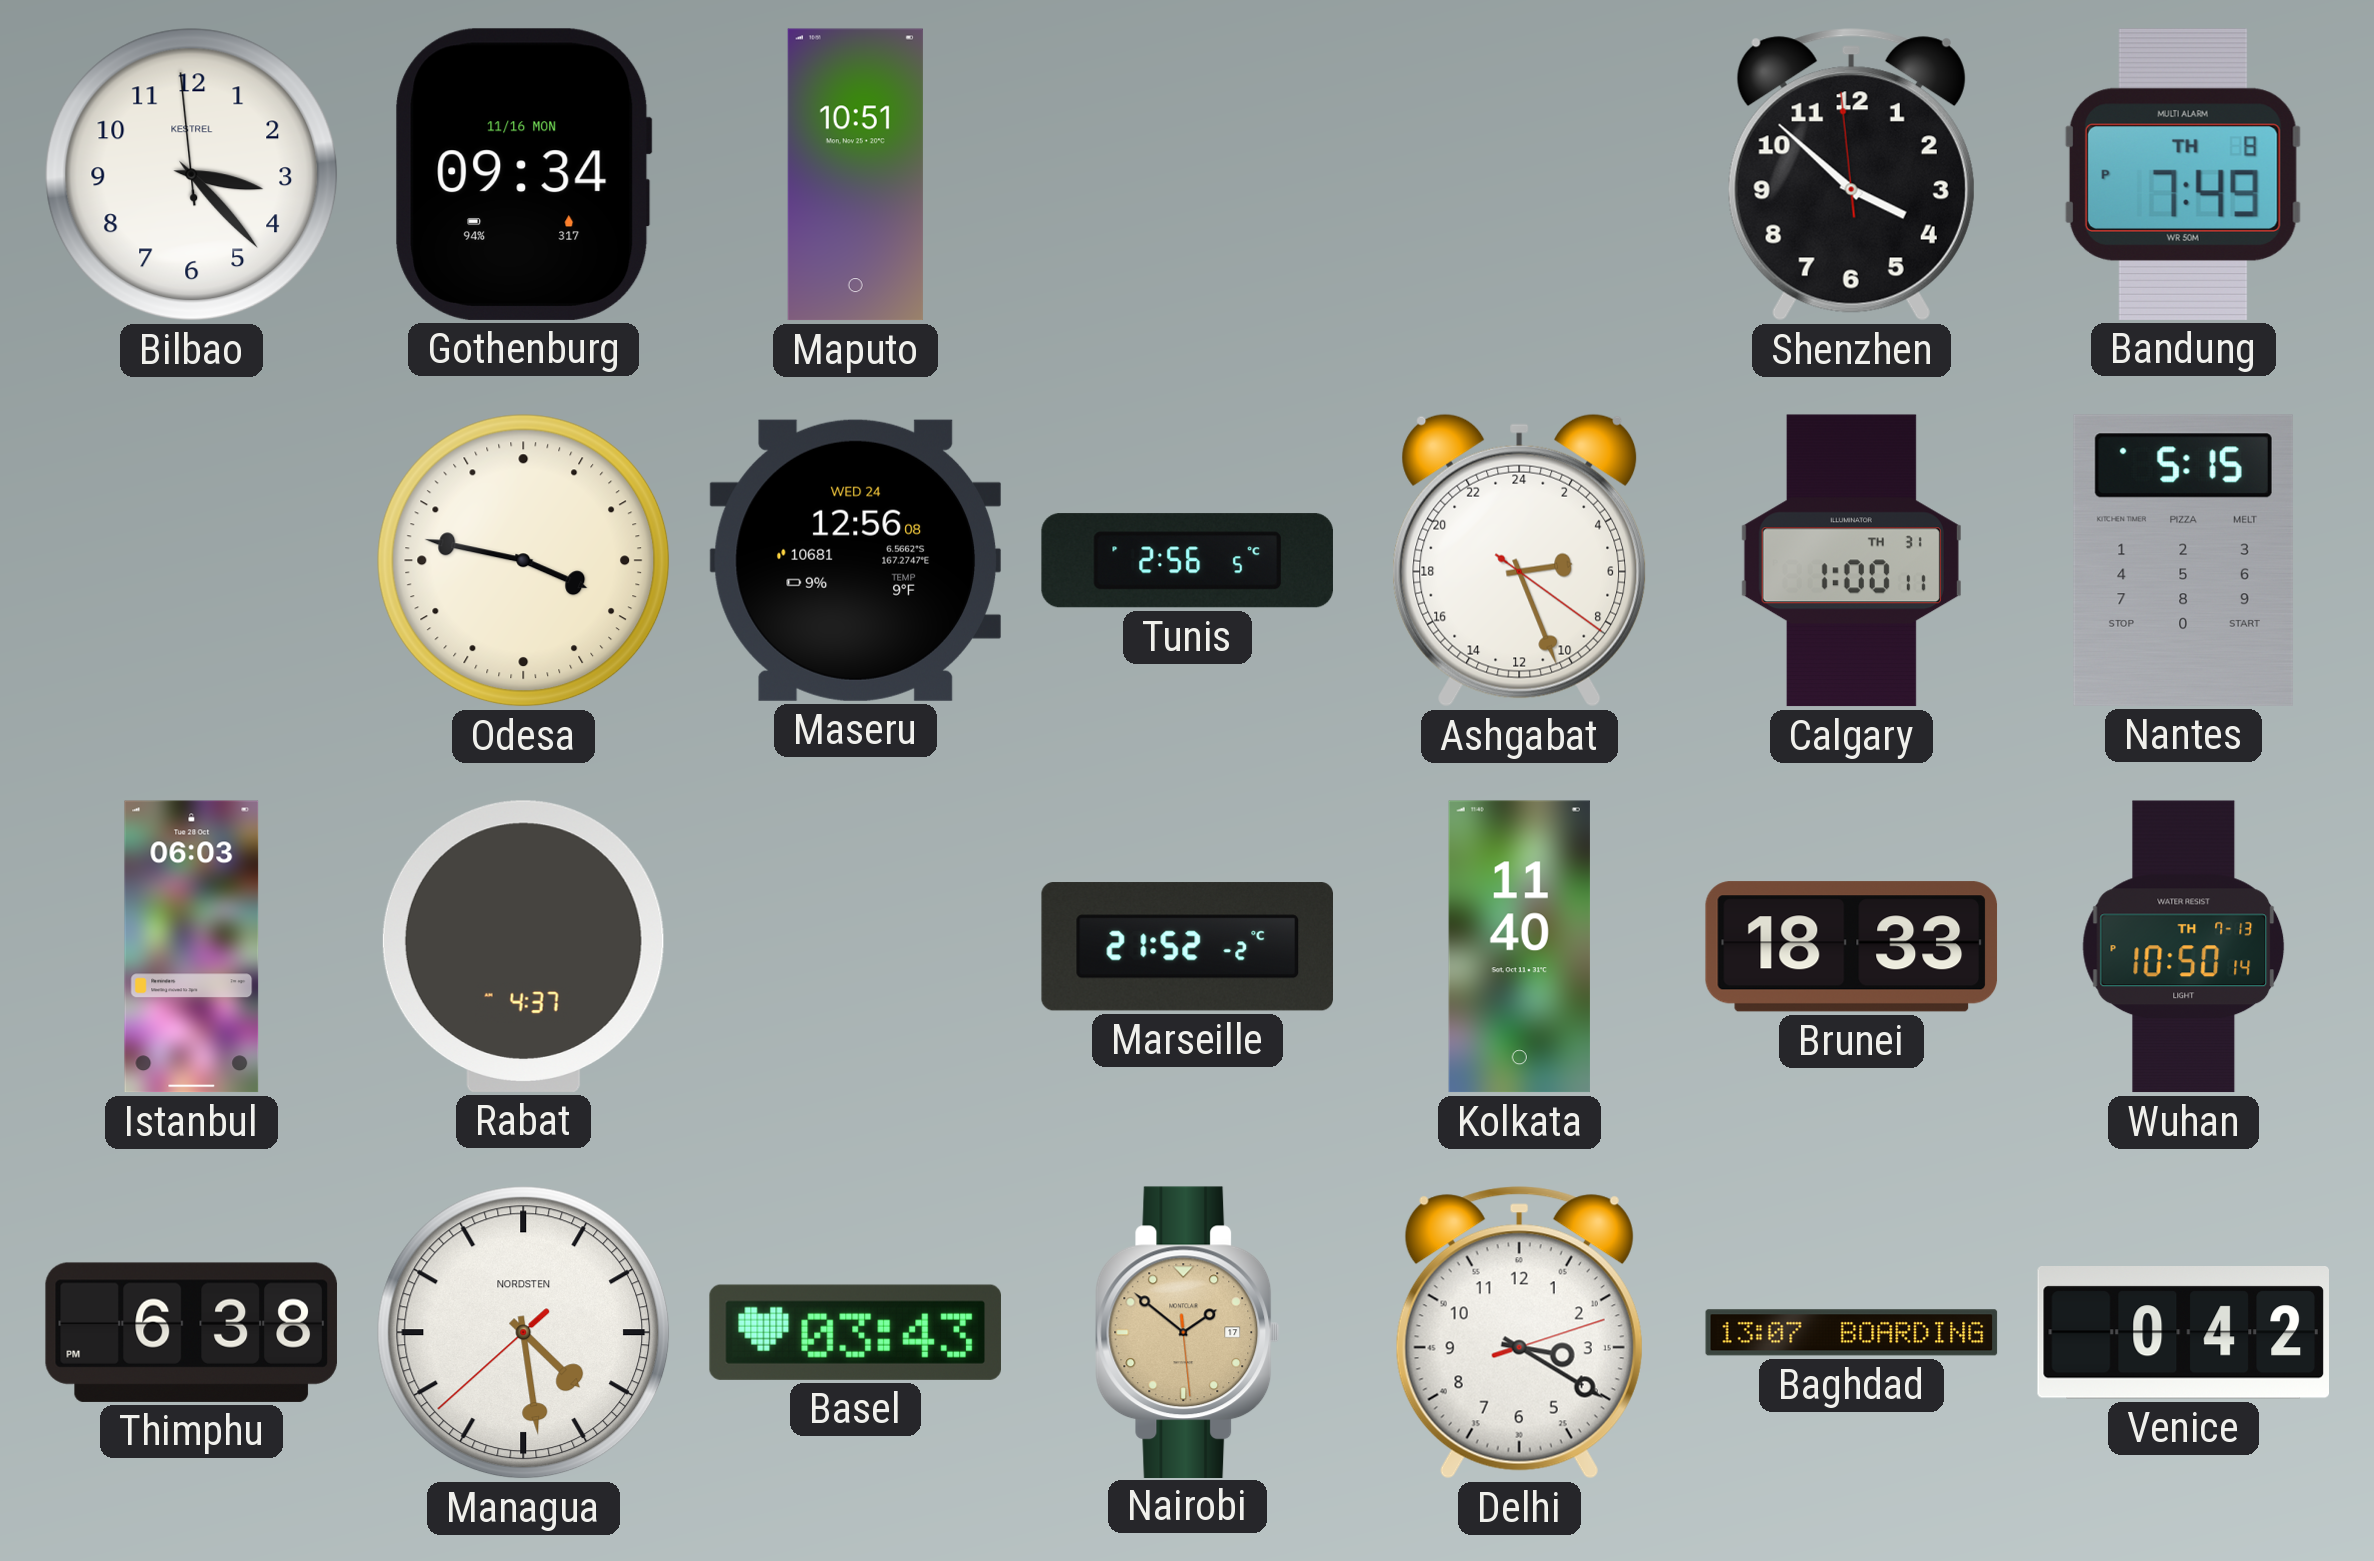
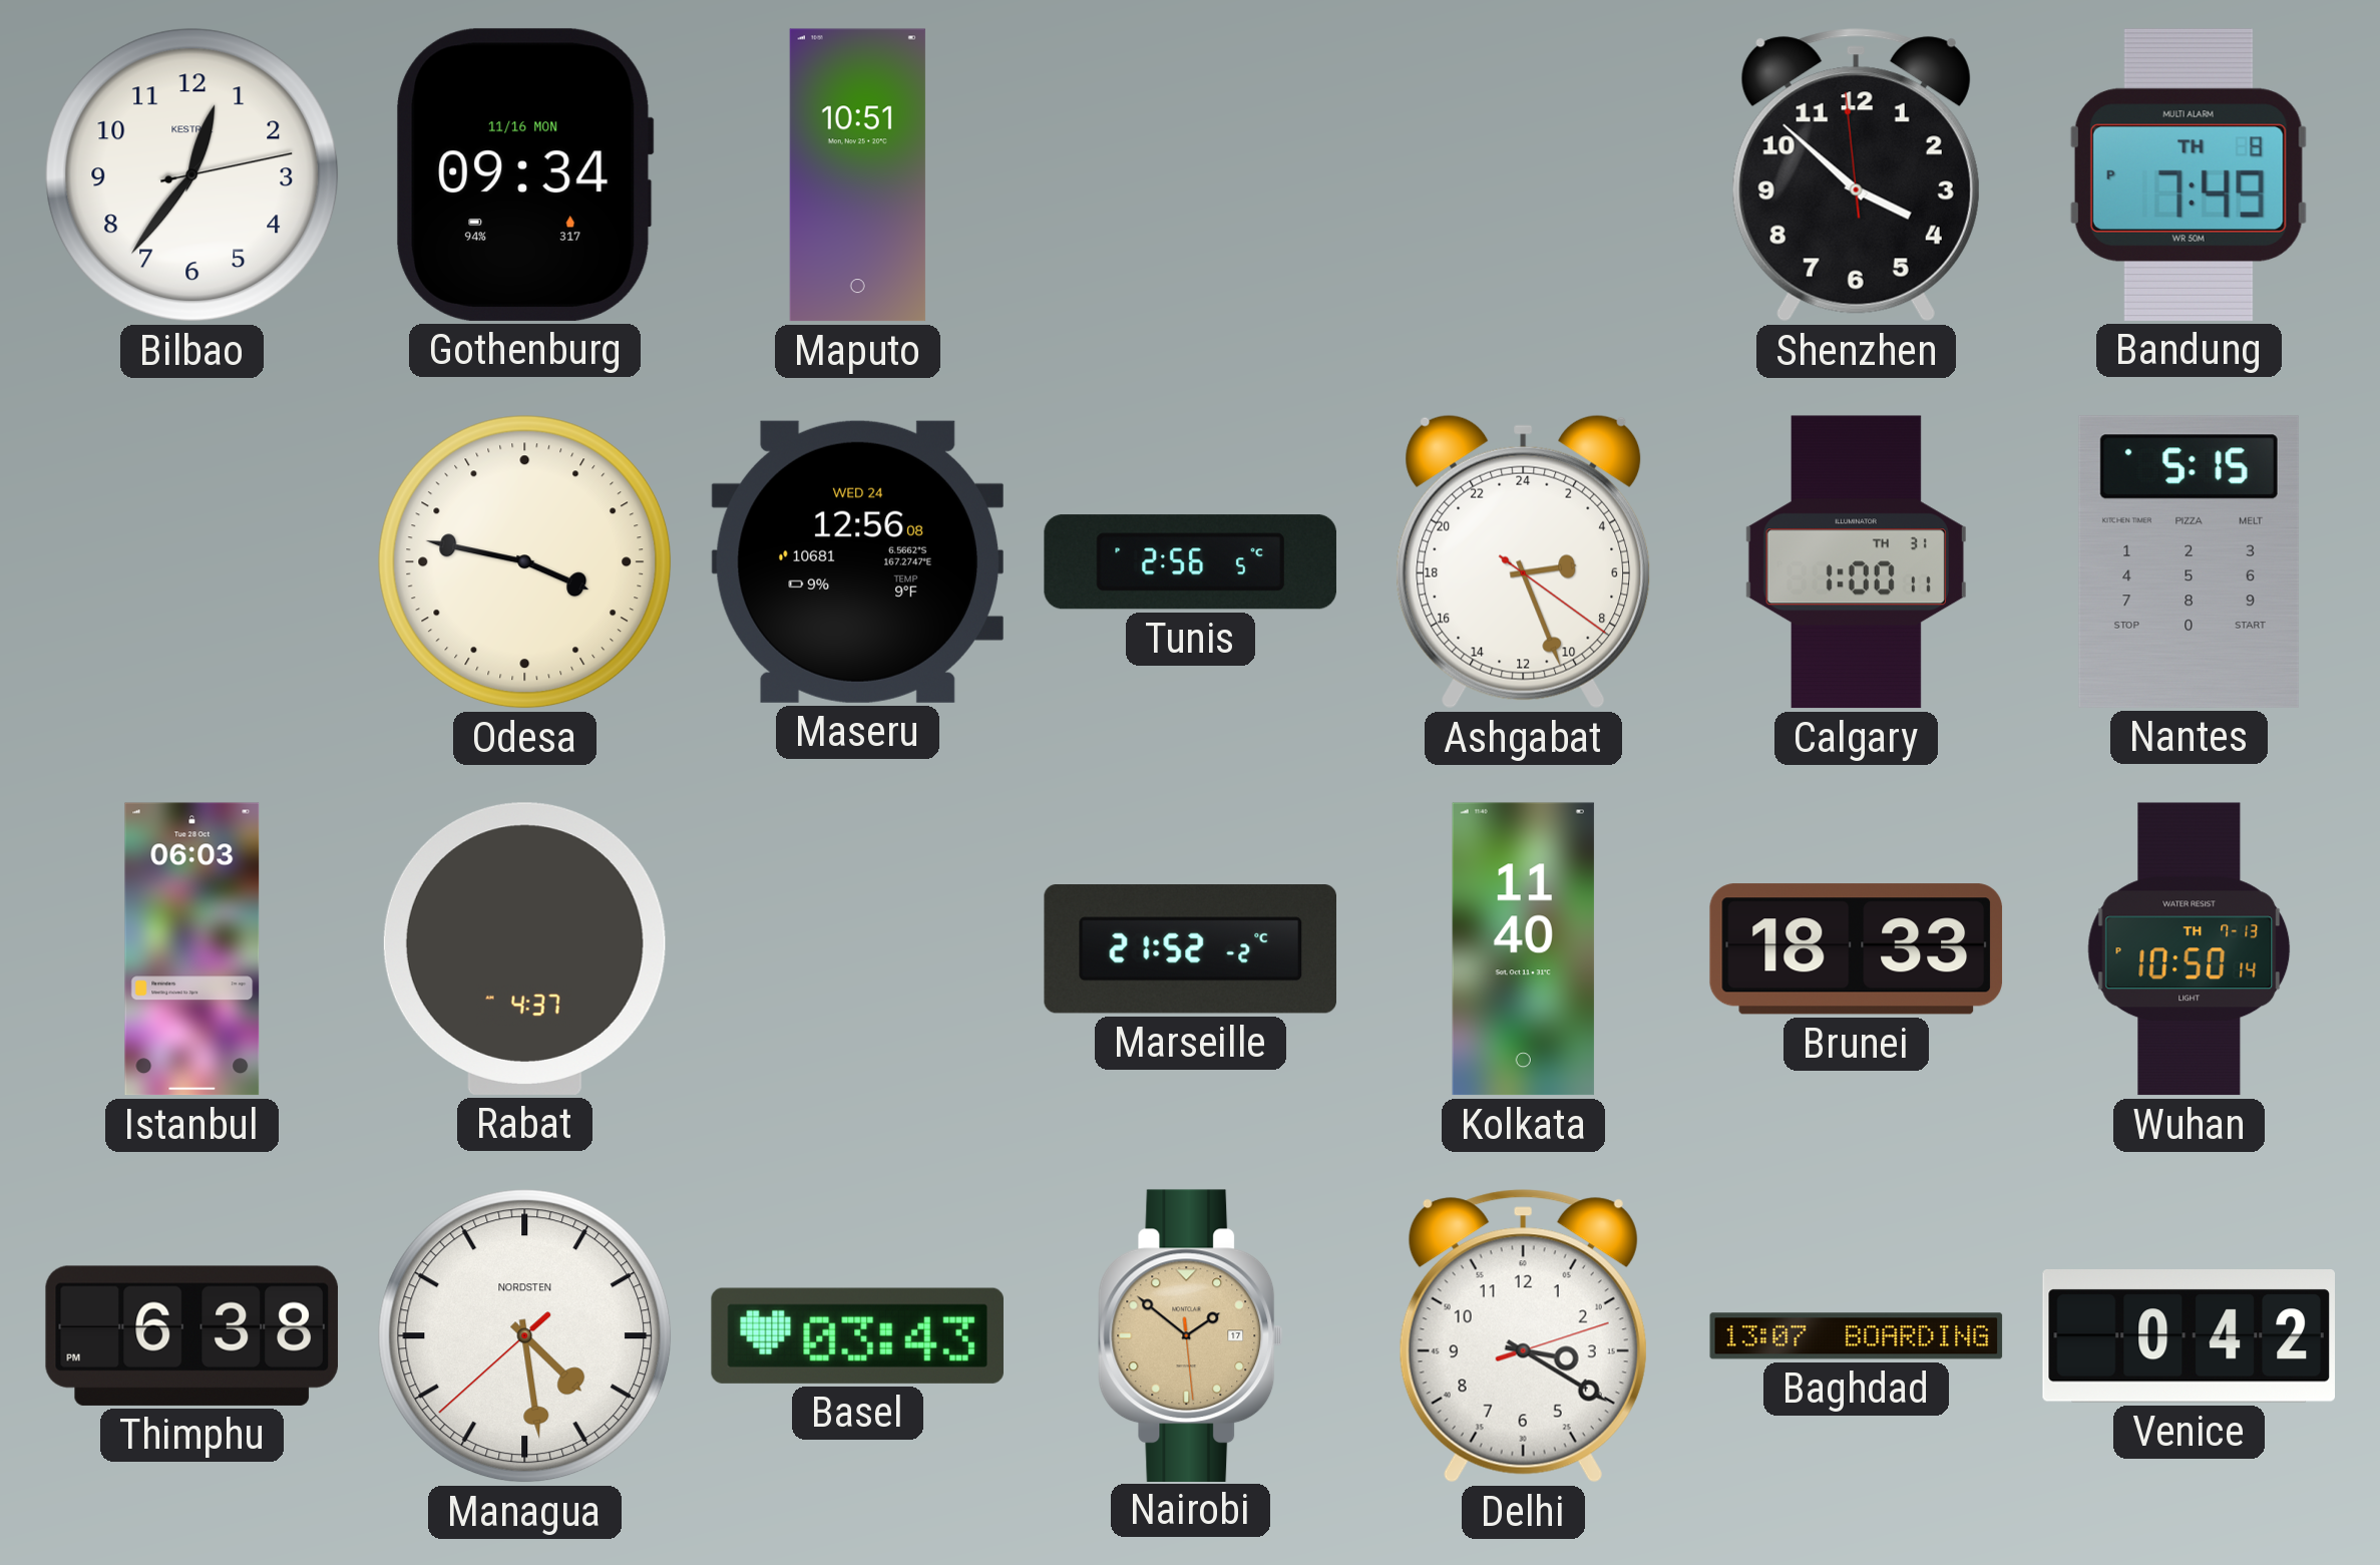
Bilbao: 3:22 -> 12:36
